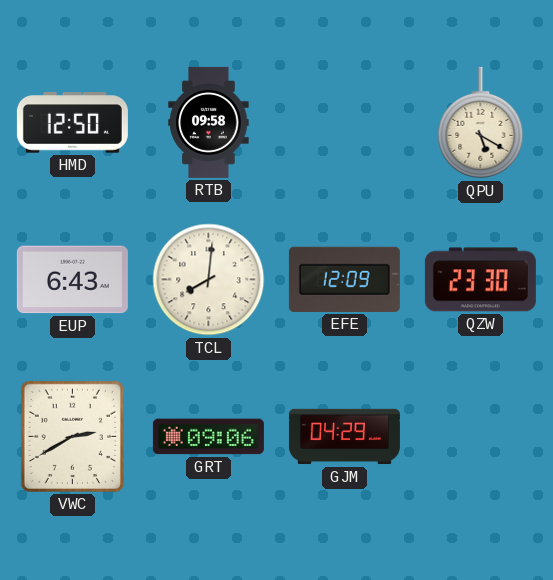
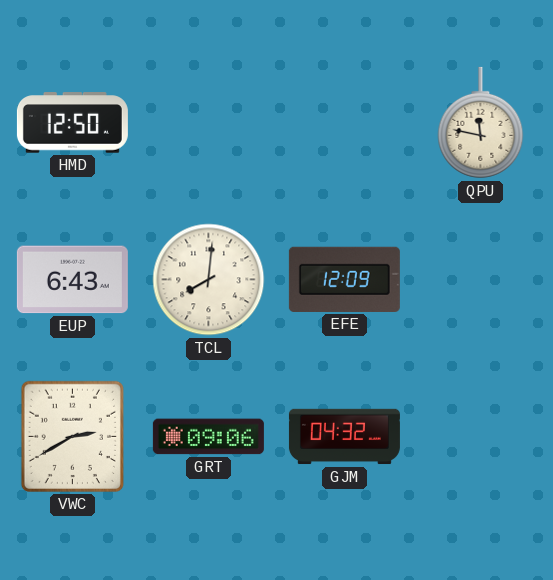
RTB: 09:58 -> none
QPU: 5:20 -> 11:47
QZW: 23:30 -> none
GJM: 04:29 -> 04:32
